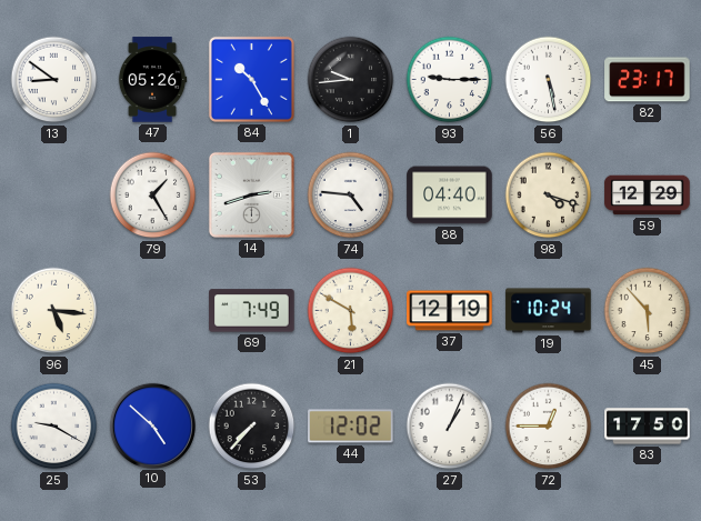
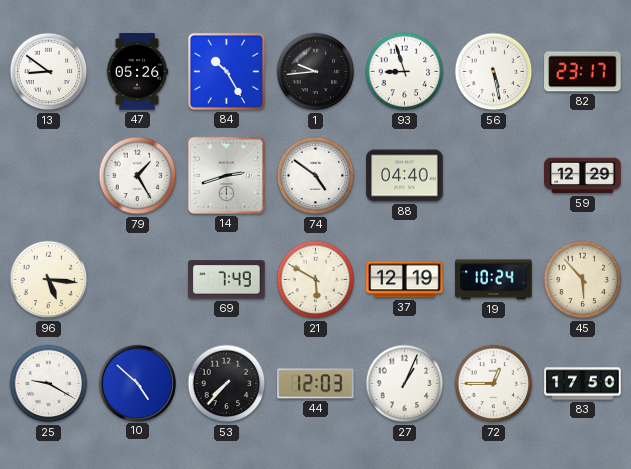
93: 9:15 -> 8:57
74: 4:46 -> 4:51
98: 4:18 -> none
44: 12:02 -> 12:03
